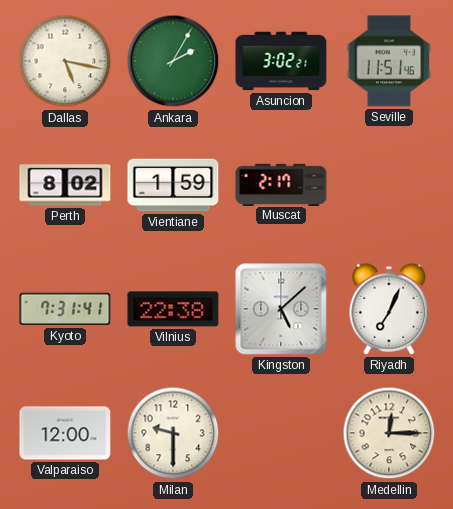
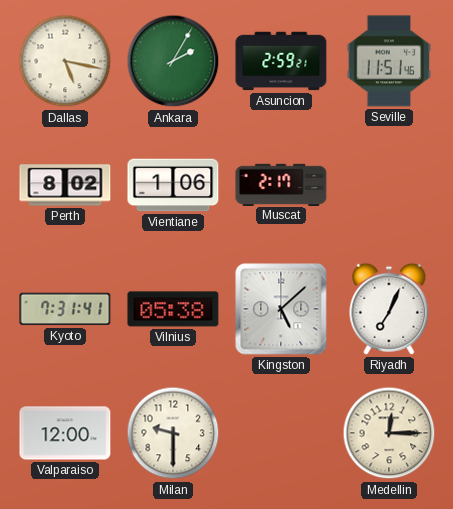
Asuncion: 3:02 -> 2:59
Vientiane: 1:59 -> 1:06
Vilnius: 22:38 -> 05:38
